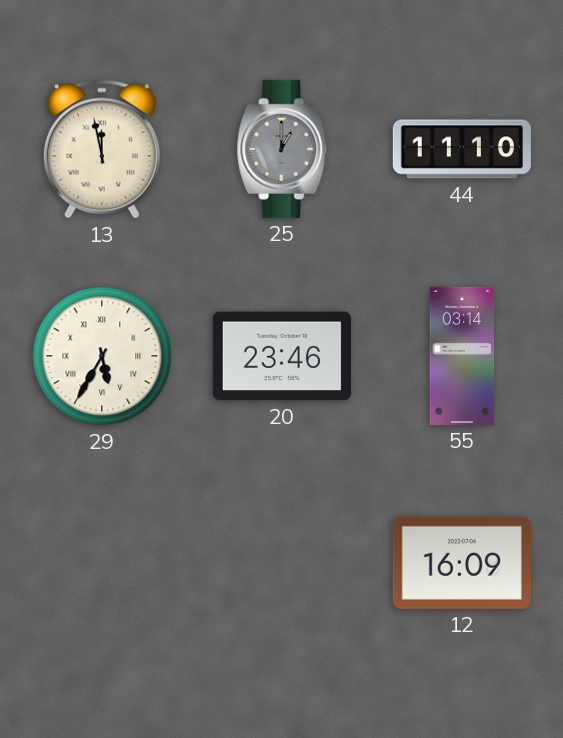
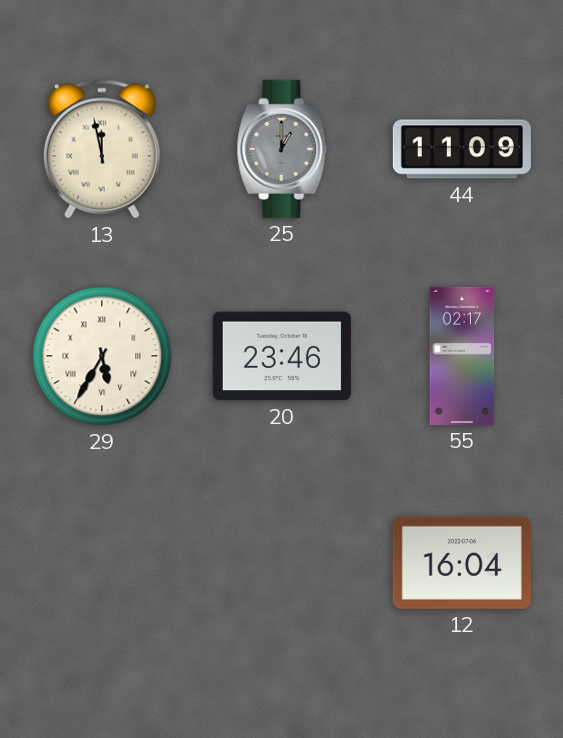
44: 11:10 -> 11:09
55: 03:14 -> 02:17
12: 16:09 -> 16:04
